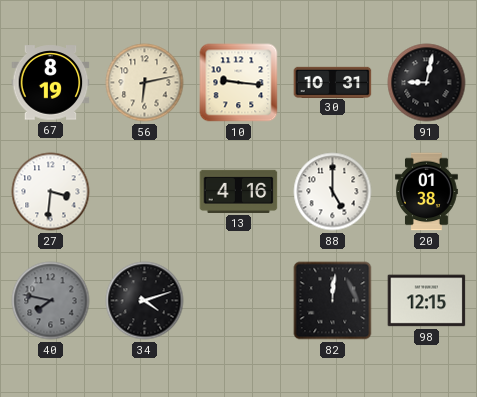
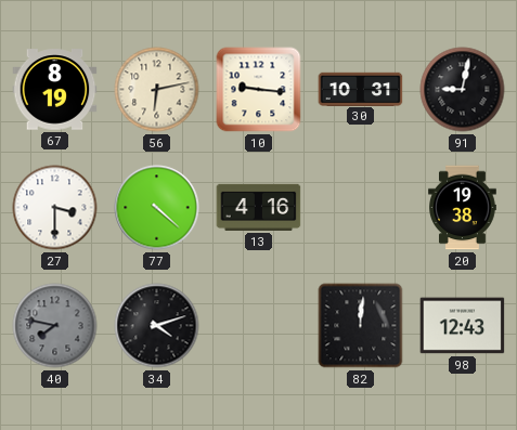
27: 3:31 -> 3:30
77: none -> 4:22
88: 5:00 -> none
20: 01:38 -> 19:38
98: 12:15 -> 12:43
